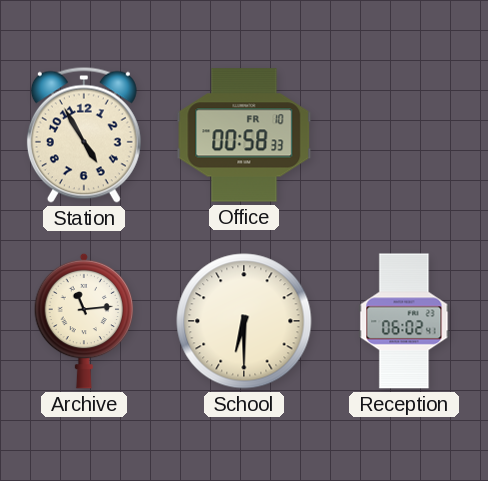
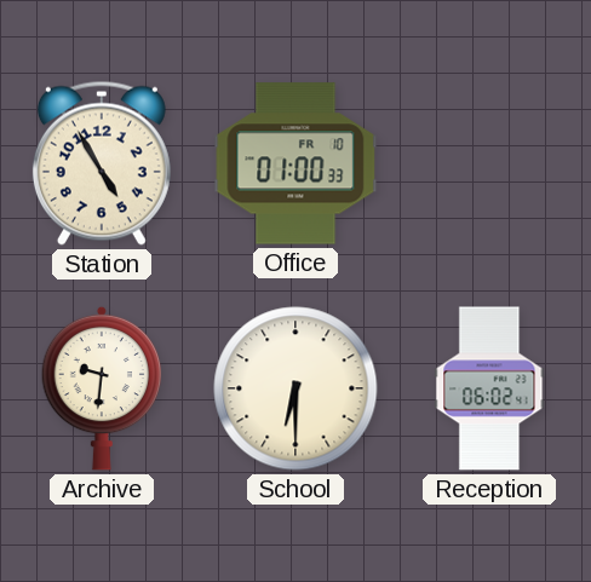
Office: 00:58 -> 01:00
Archive: 11:14 -> 9:31
